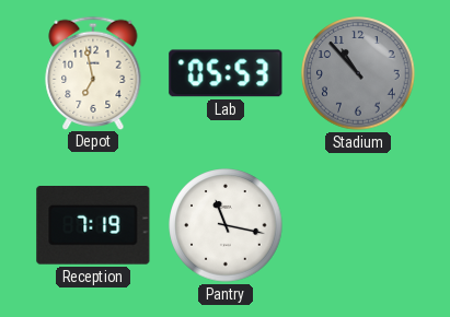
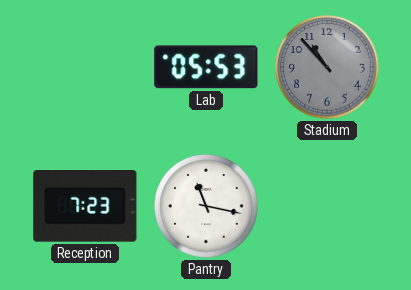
Depot: 6:58 -> none
Reception: 7:19 -> 7:23
